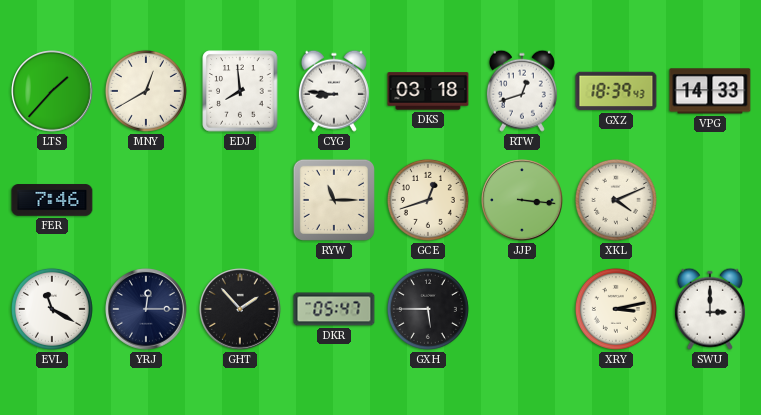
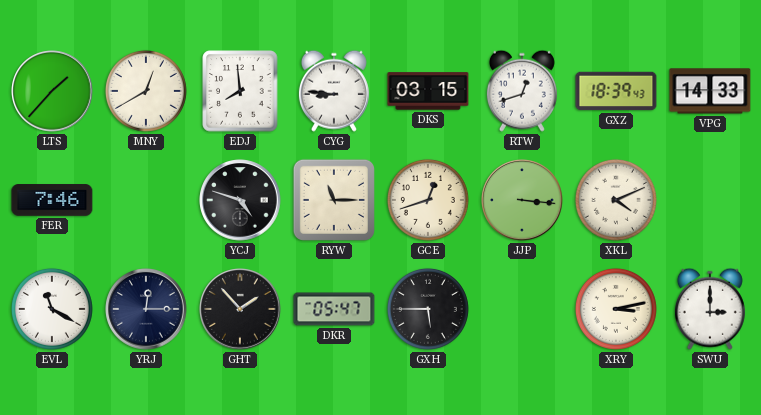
DKS: 03:18 -> 03:15
YCJ: none -> 4:48
